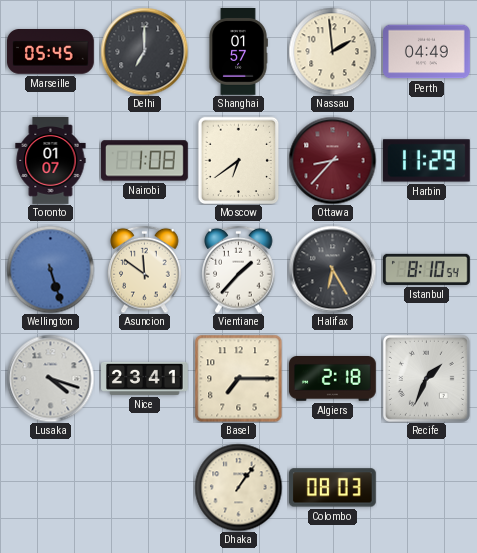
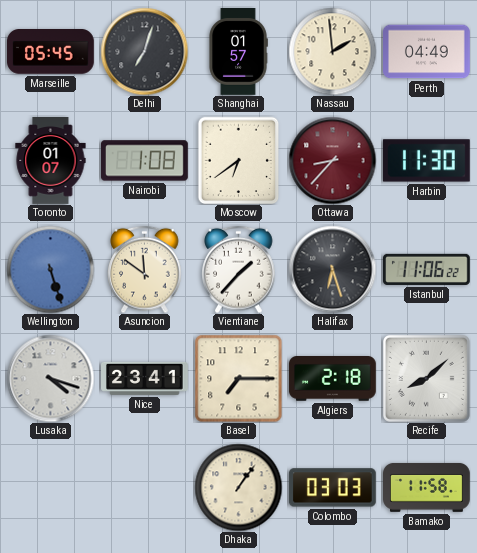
Delhi: 7:00 -> 7:03
Harbin: 11:29 -> 11:30
Halifax: 6:25 -> 6:27
Istanbul: 8:10 -> 11:06
Recife: 1:34 -> 8:08
Colombo: 08:03 -> 03:03
Bamako: none -> 11:58
